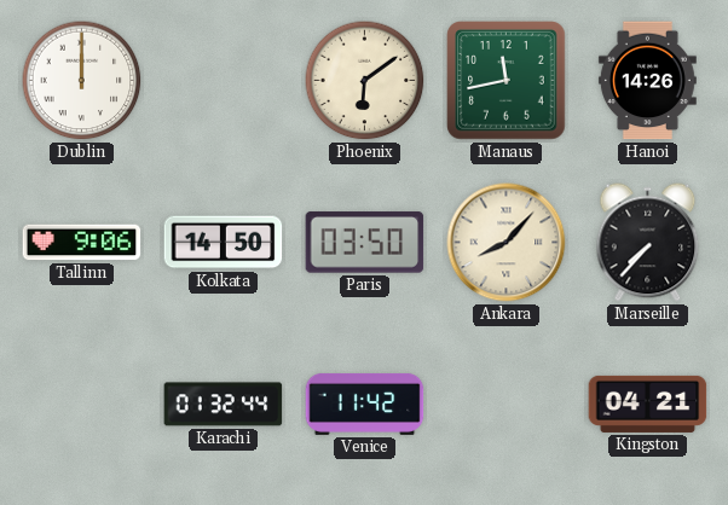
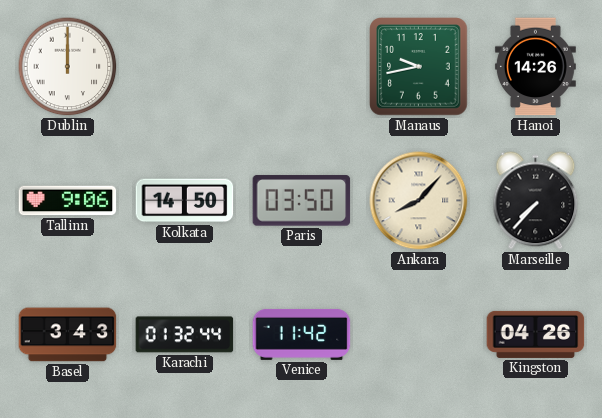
Phoenix: 6:09 -> none
Manaus: 11:43 -> 9:43
Basel: none -> 3:43
Kingston: 04:21 -> 04:26
